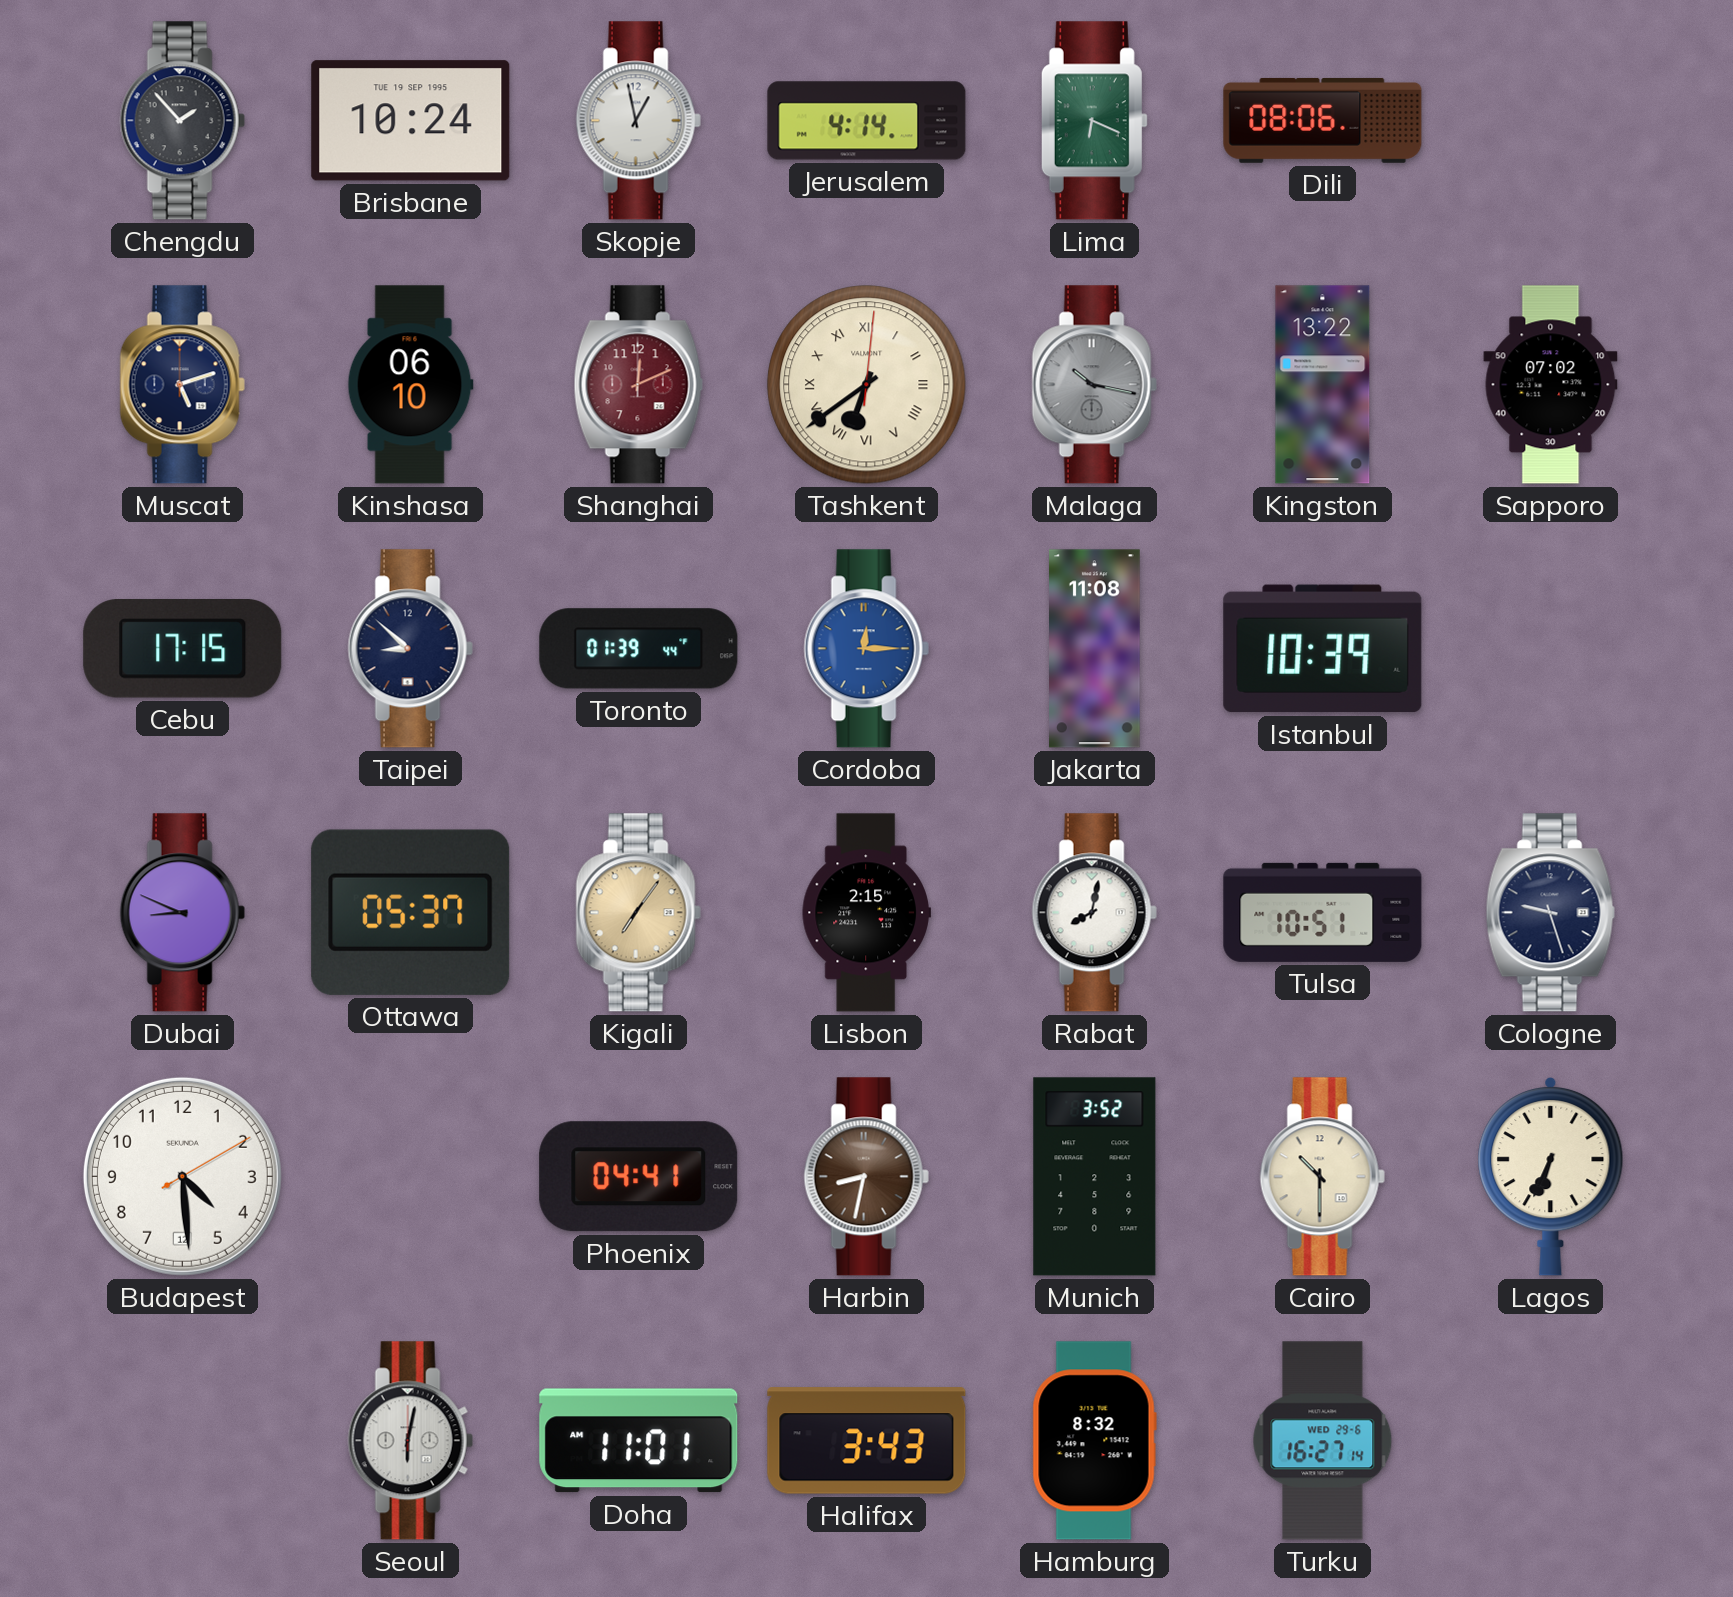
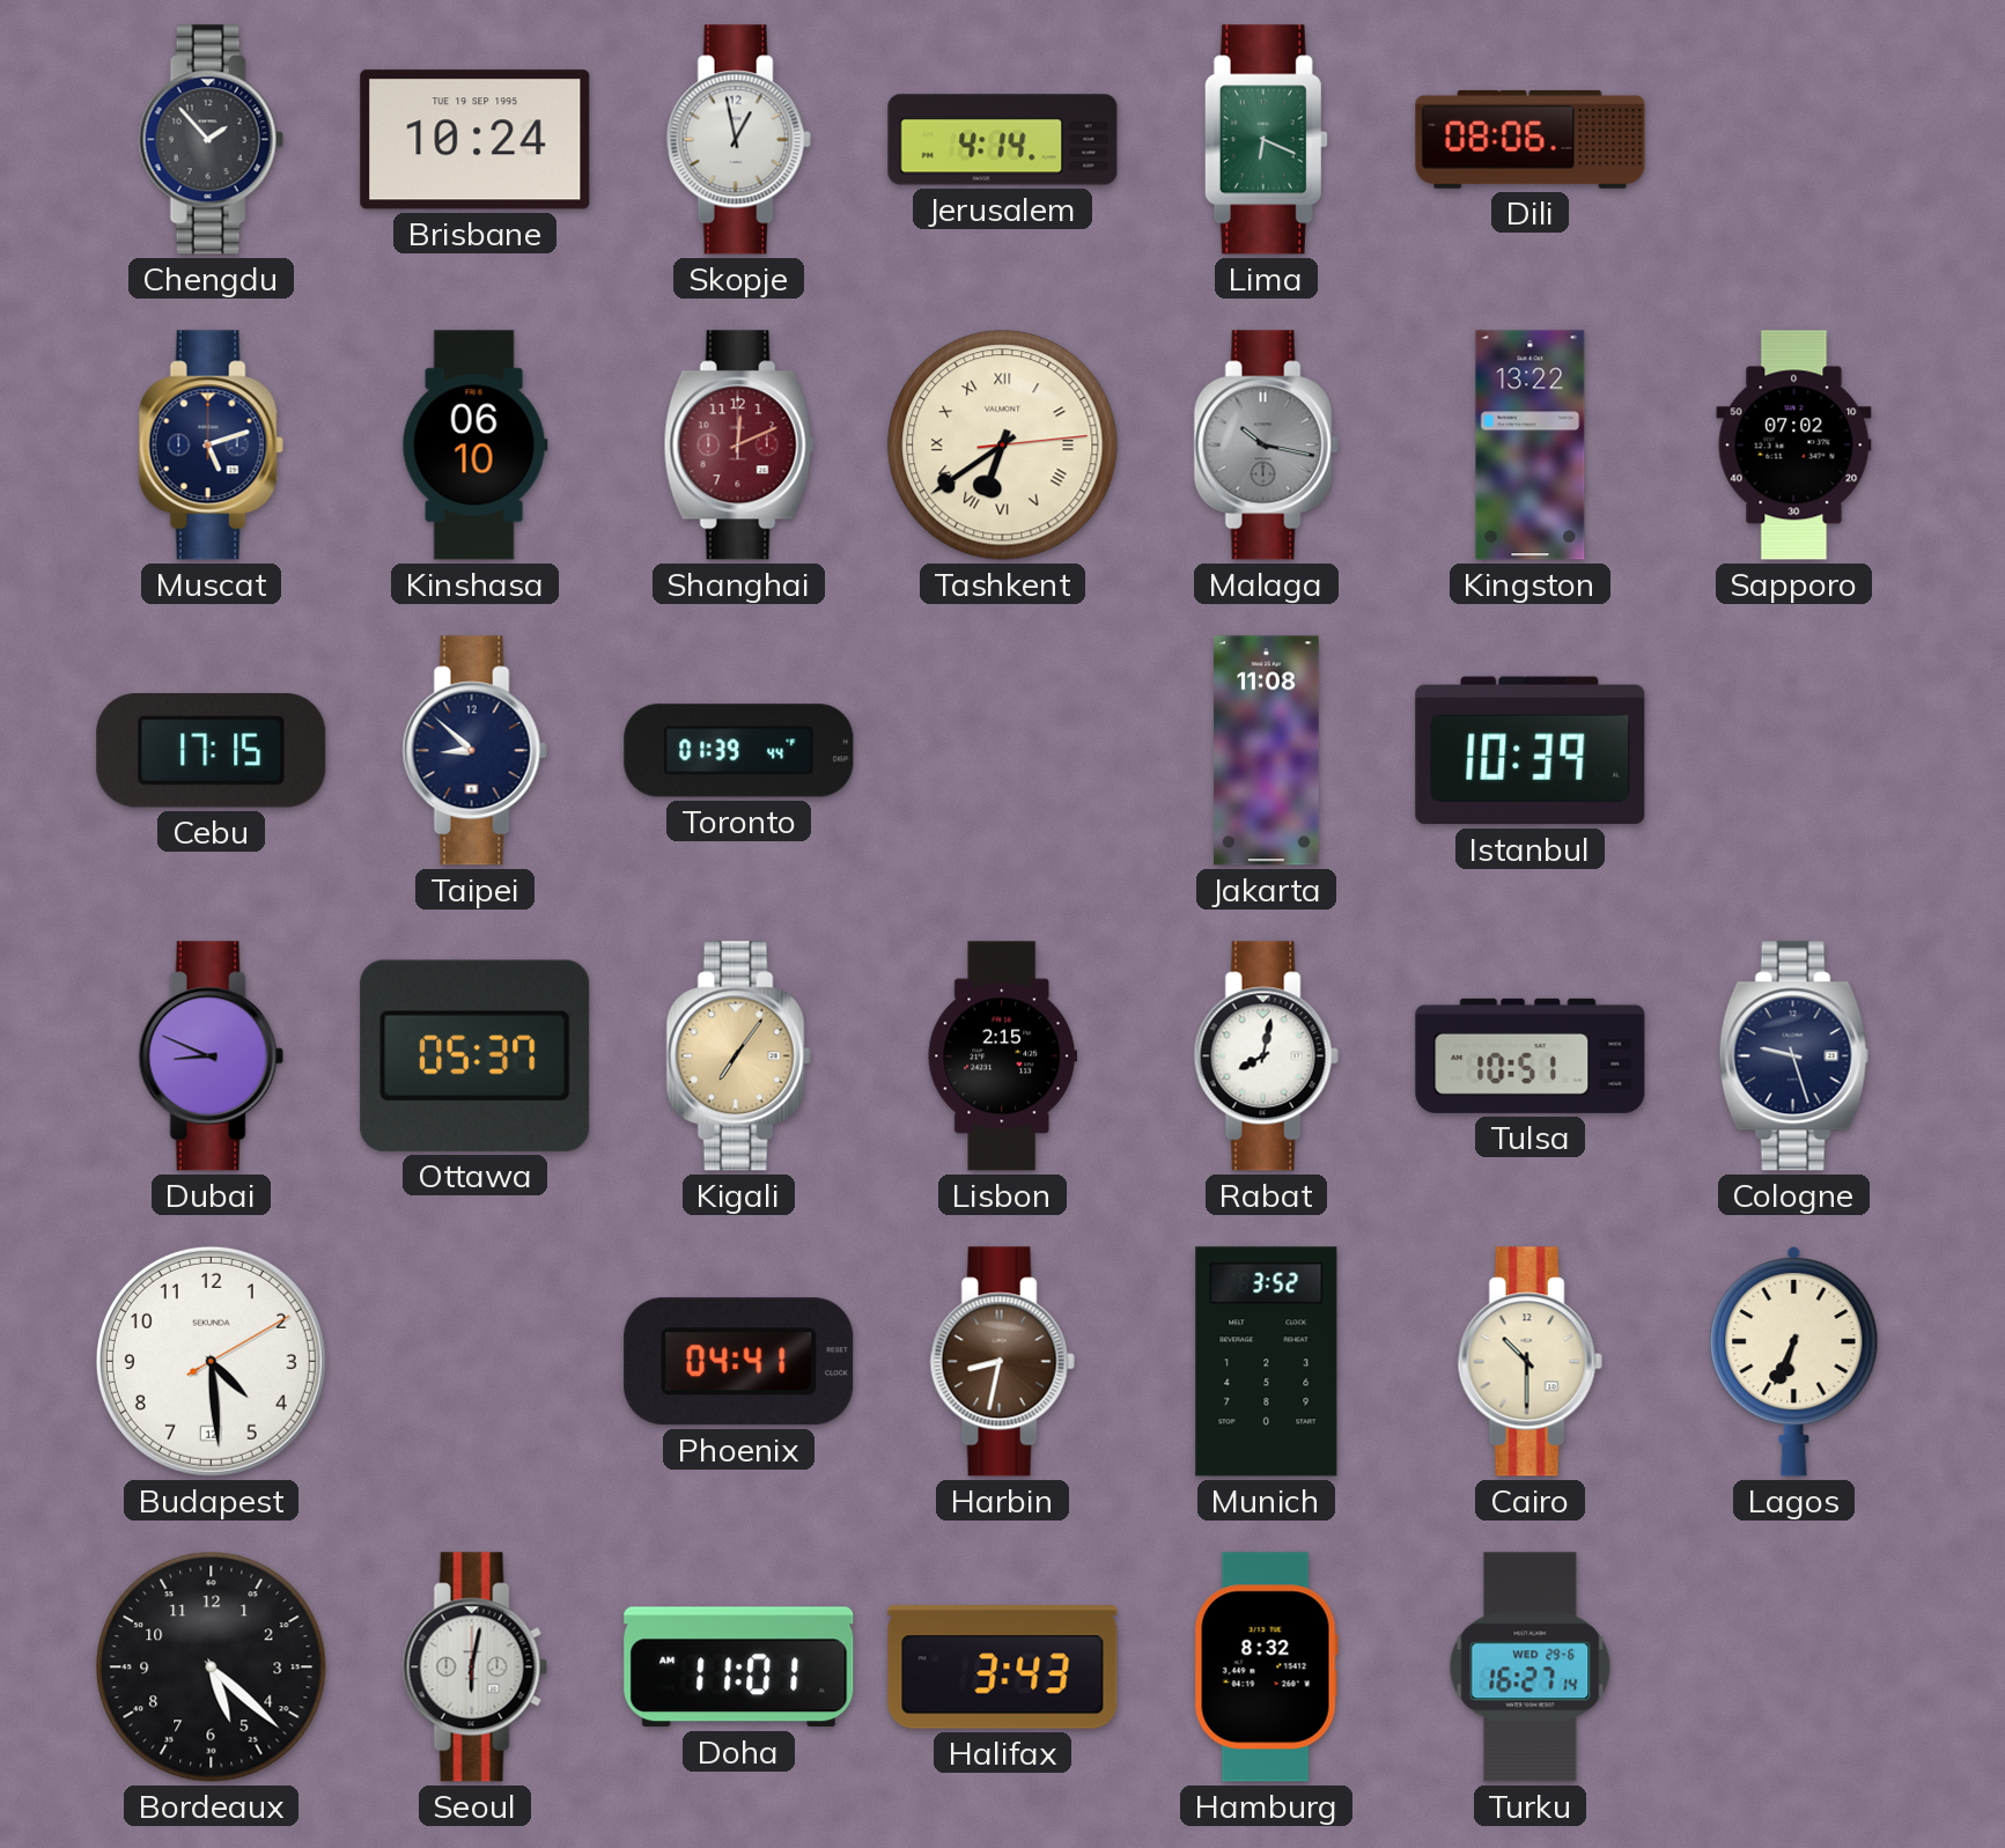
Tashkent: 6:39:01 -> 6:39:14
Cordoba: 12:15 -> none
Bordeaux: none -> 5:22
